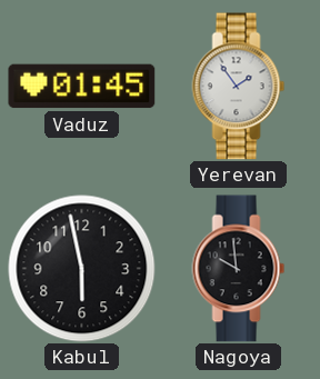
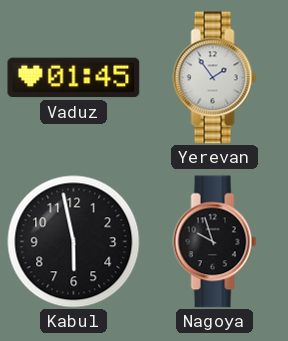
Nagoya: 9:59 -> 9:57
